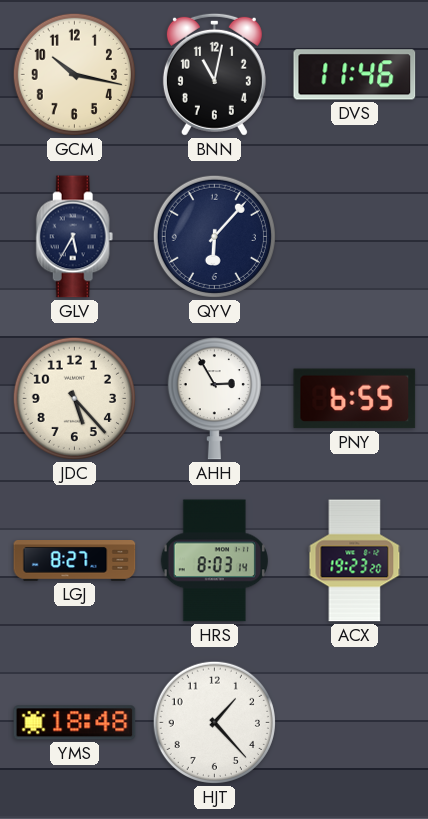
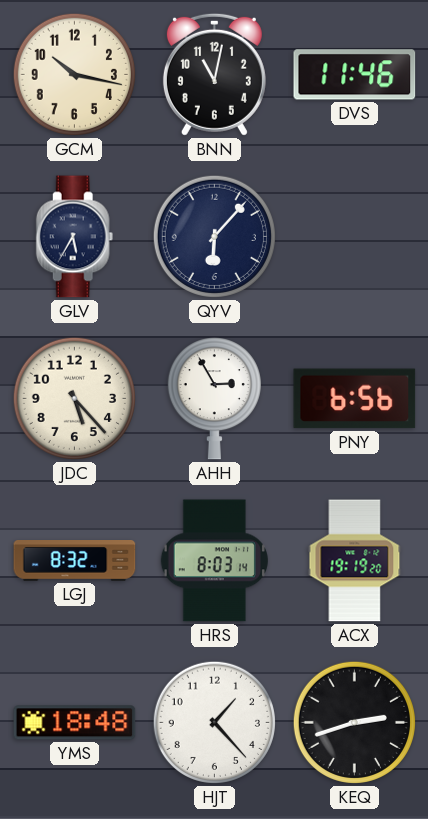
PNY: 6:55 -> 6:56
LGJ: 8:27 -> 8:32
ACX: 19:23 -> 19:19
KEQ: none -> 2:42
